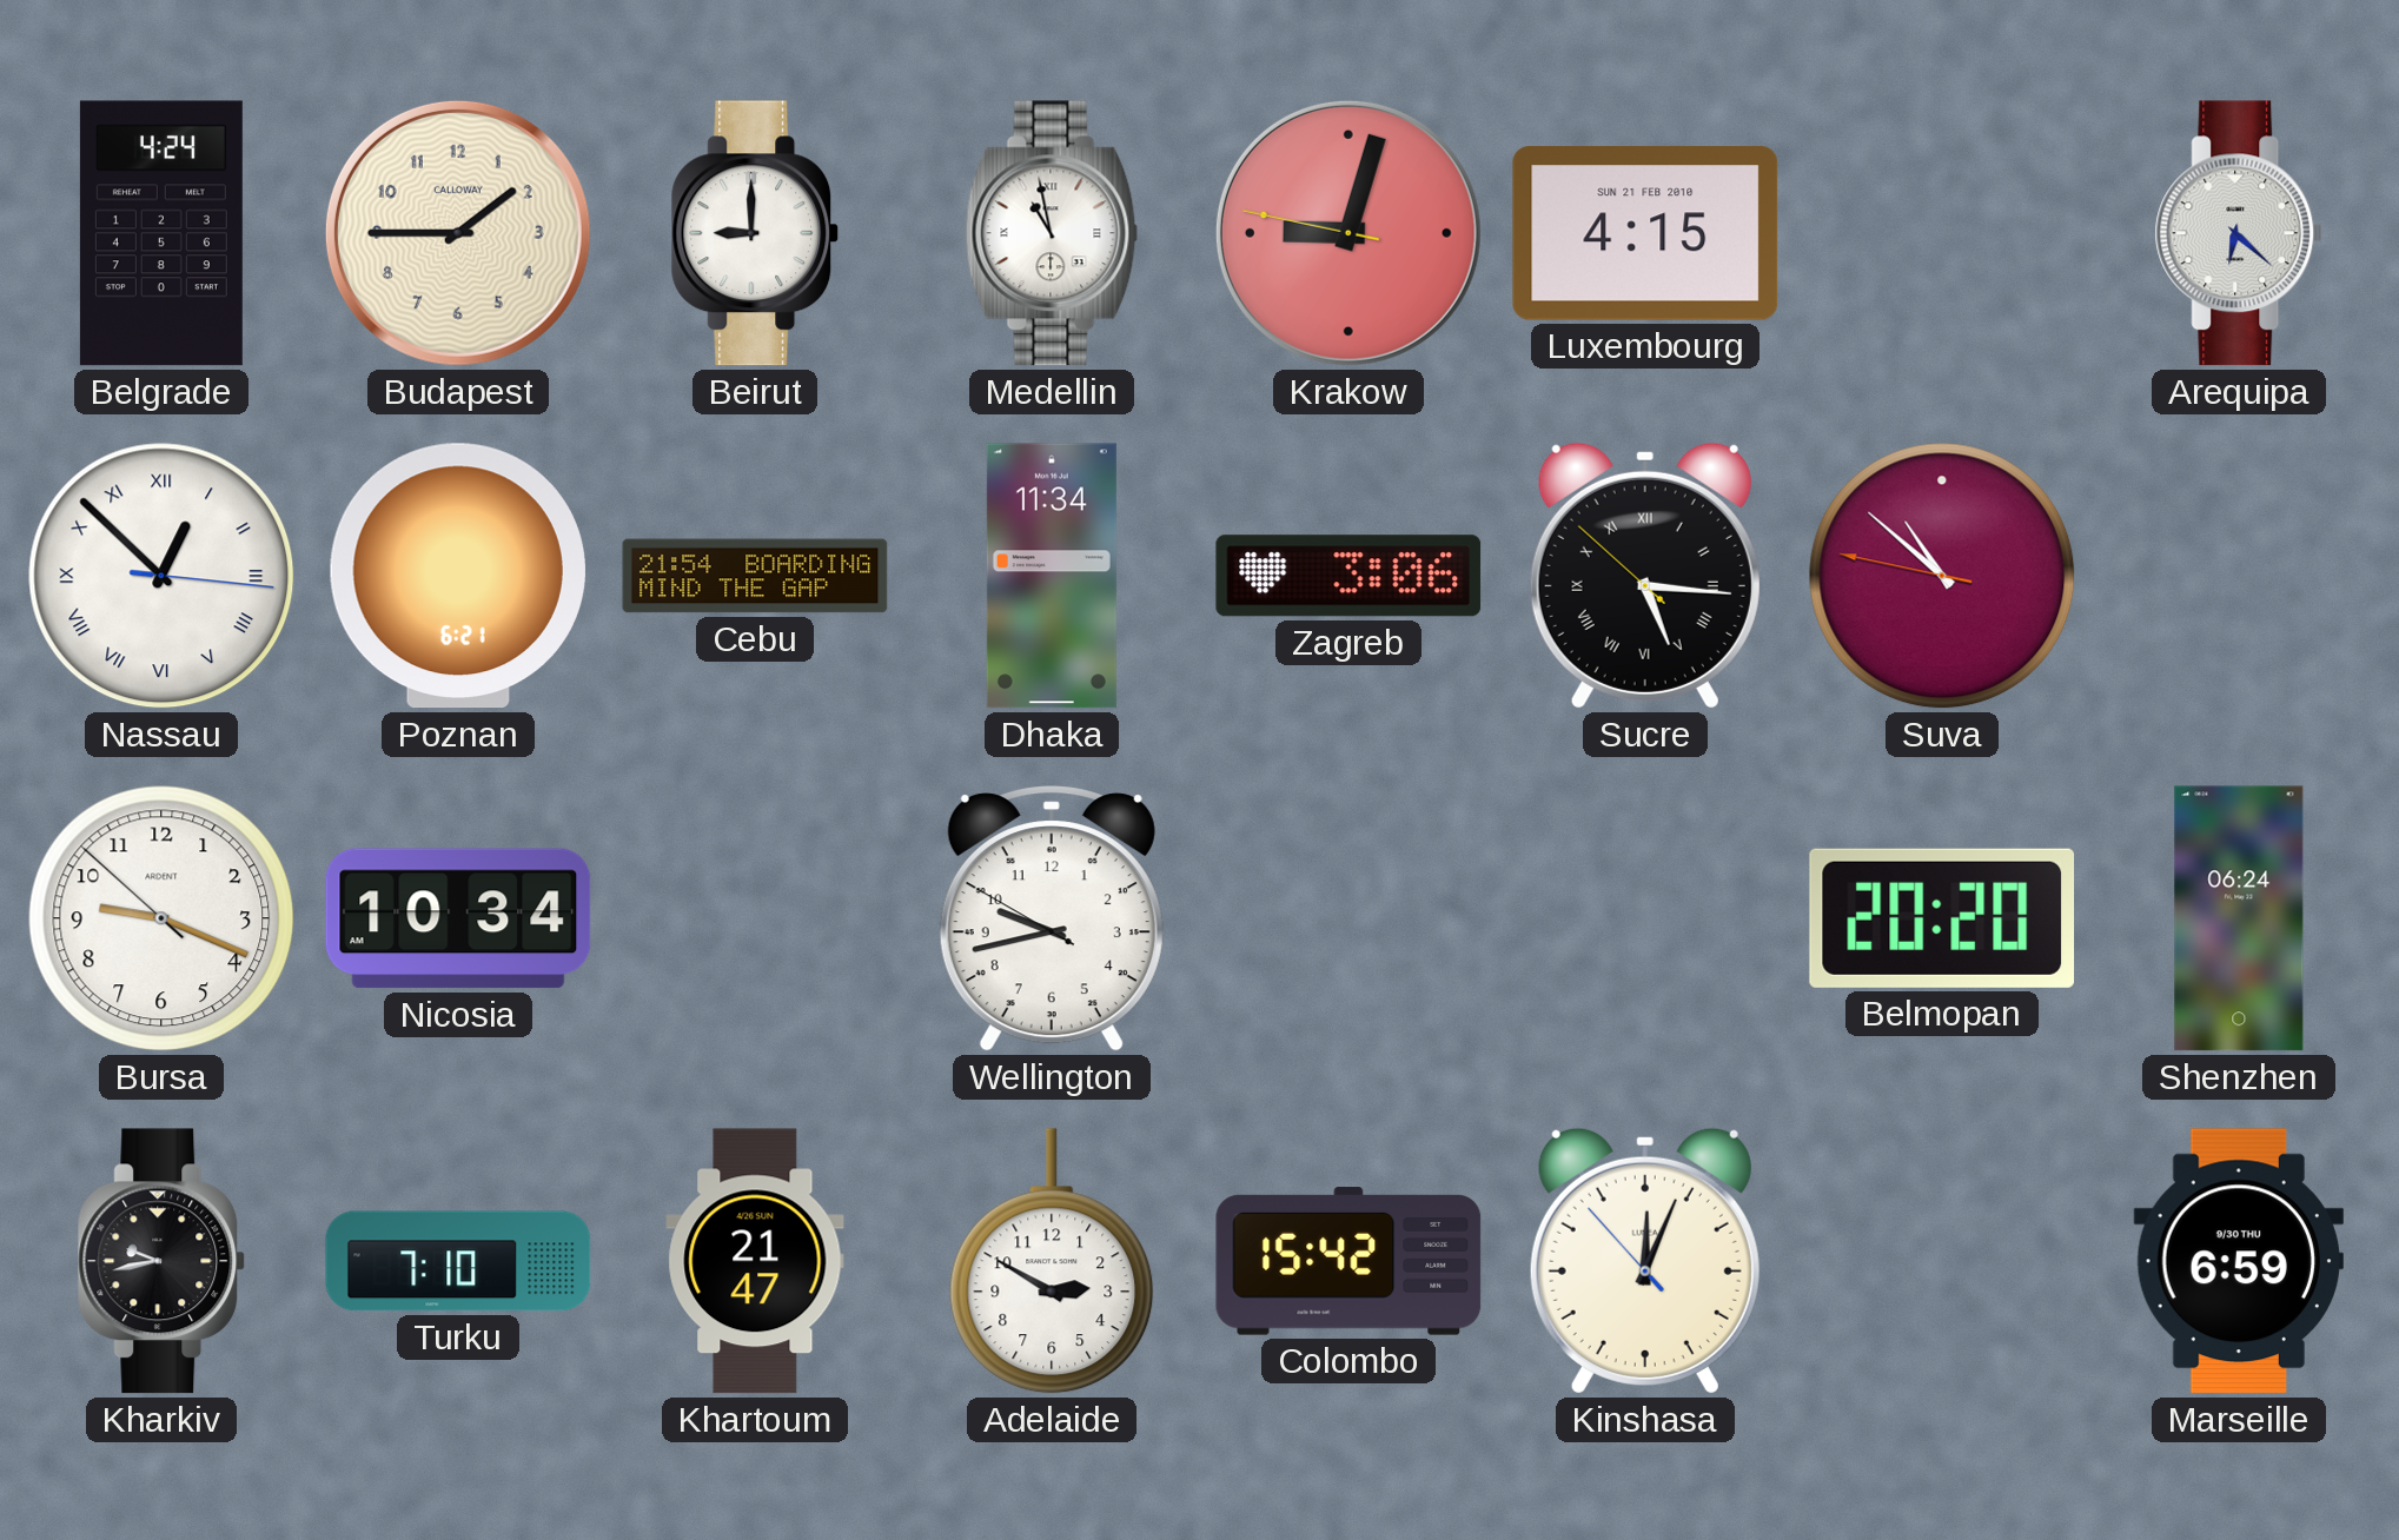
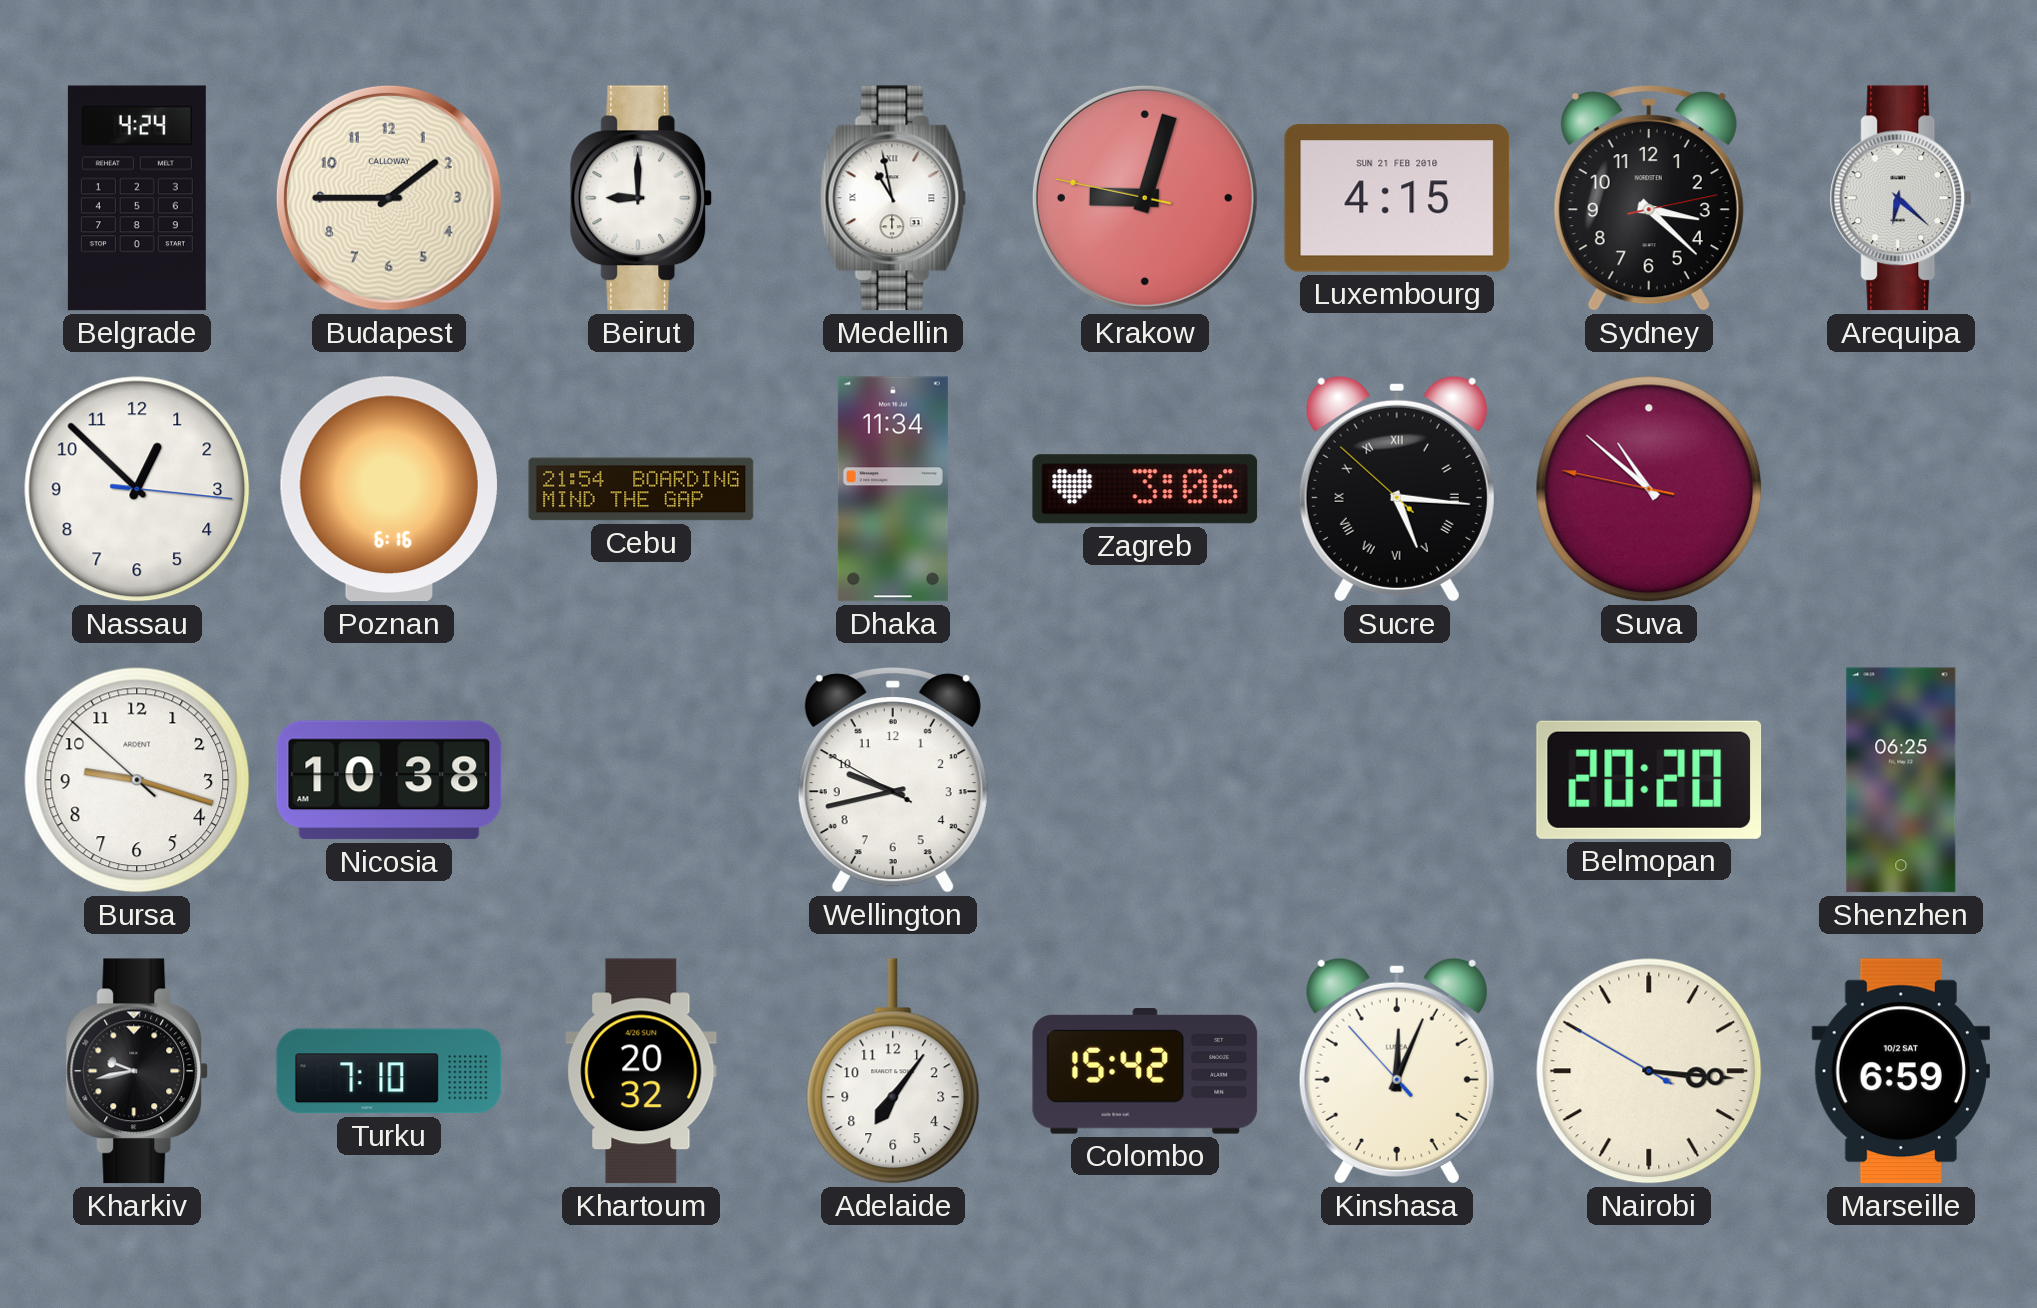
Sydney: none -> 3:22
Nassau numerals: Roman -> Arabic
Poznan: 6:21 -> 6:16
Bursa: 9:18 -> 9:17
Nicosia: 10:34 -> 10:38
Shenzhen: 06:24 -> 06:25
Khartoum: 21:47 -> 20:32
Adelaide: 2:50 -> 7:06
Nairobi: none -> 3:15
Marseille date: 9/30 THU -> 10/2 SAT
